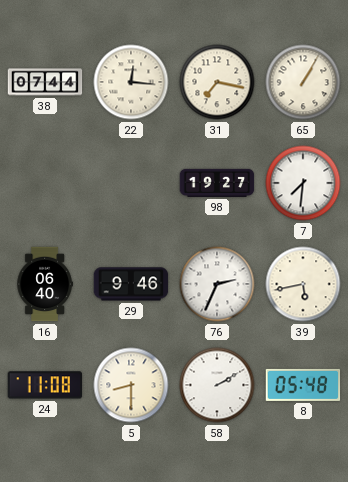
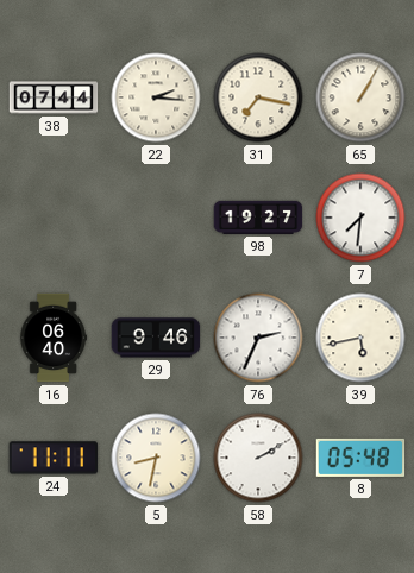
22: 12:16 -> 2:16
24: 11:08 -> 11:11
5: 8:30 -> 8:32
